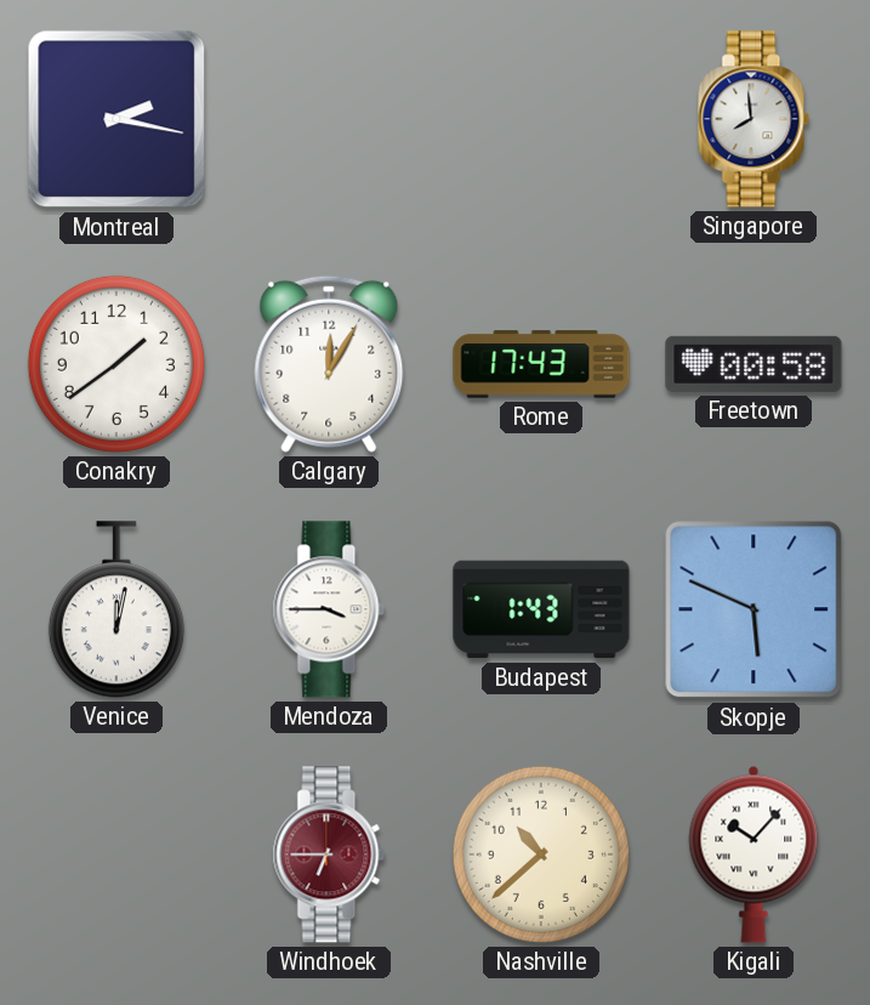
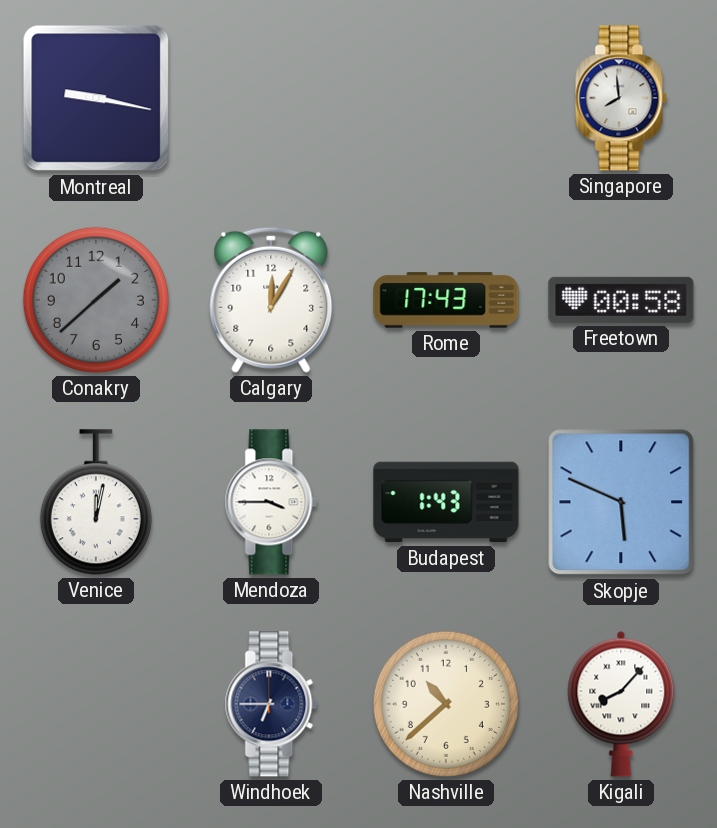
Montreal: 2:17 -> 9:17
Conakry: 1:39 -> 1:38
Conakry dial: white -> grey
Windhoek dial: burgundy -> navy
Kigali: 10:07 -> 8:07
